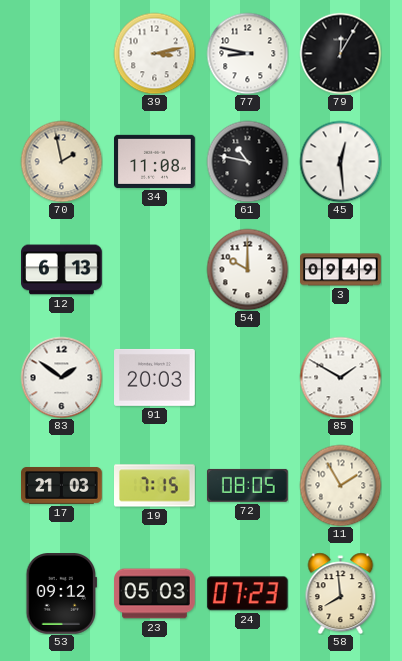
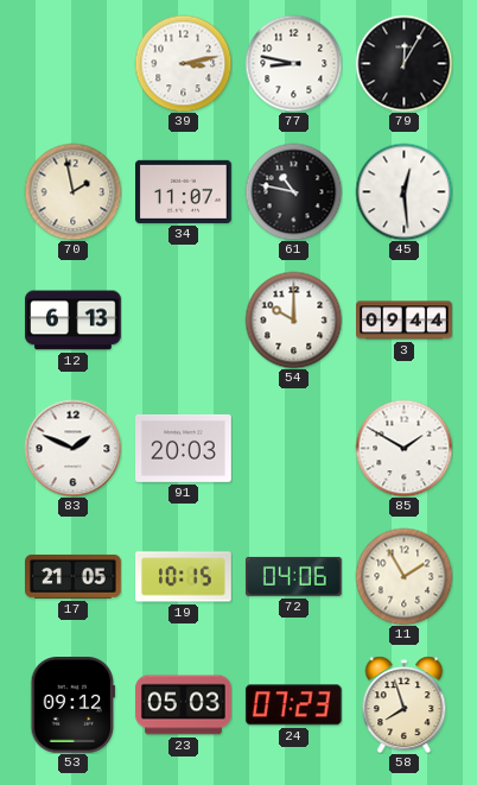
34: 11:08 -> 11:07
3: 09:49 -> 09:44
83: 1:51 -> 1:49
17: 21:03 -> 21:05
19: 7:15 -> 10:15
72: 08:05 -> 04:06
58: 7:59 -> 7:57
